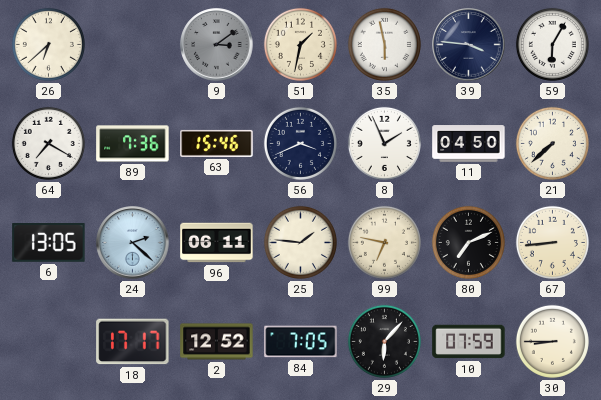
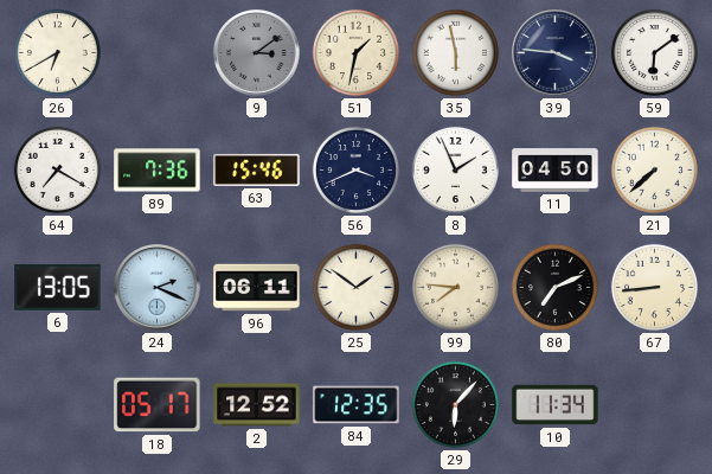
26: 6:38 -> 6:40
59: 6:05 -> 6:09
24: 2:22 -> 2:19
25: 1:46 -> 1:51
99: 6:47 -> 7:46
18: 17:17 -> 05:17
84: 7:05 -> 12:35
10: 07:59 -> 11:34
30: 8:45 -> none
